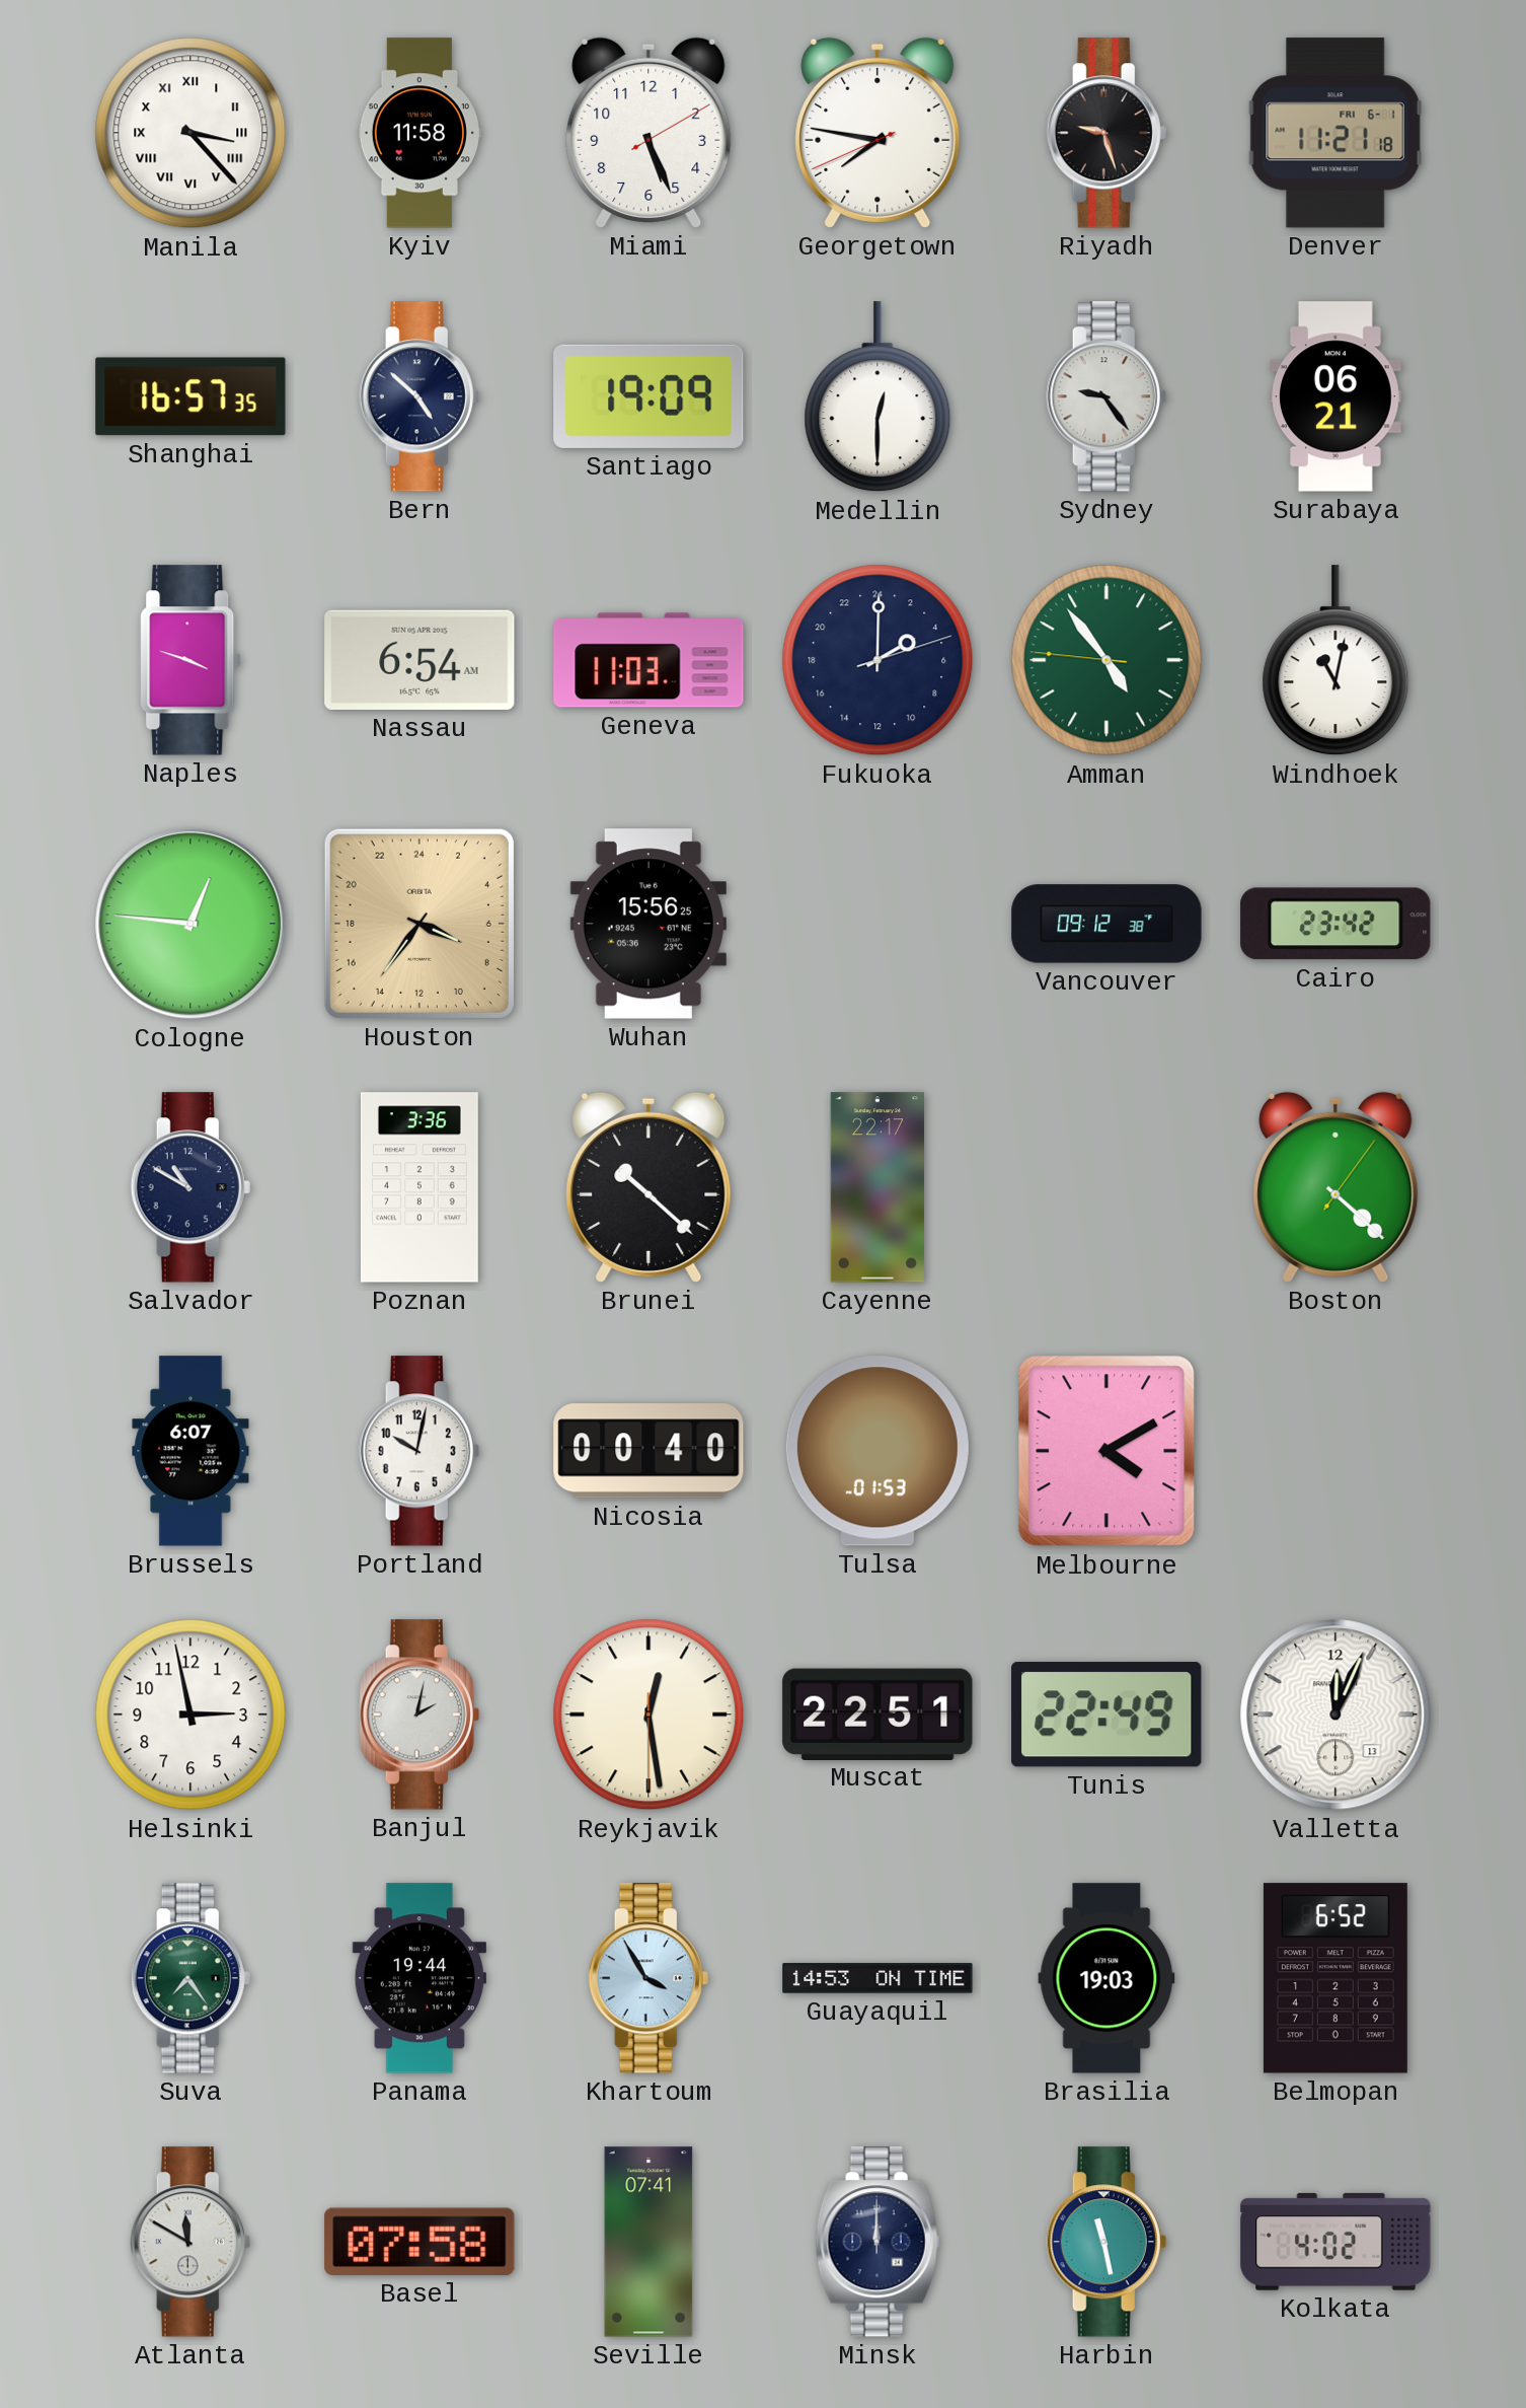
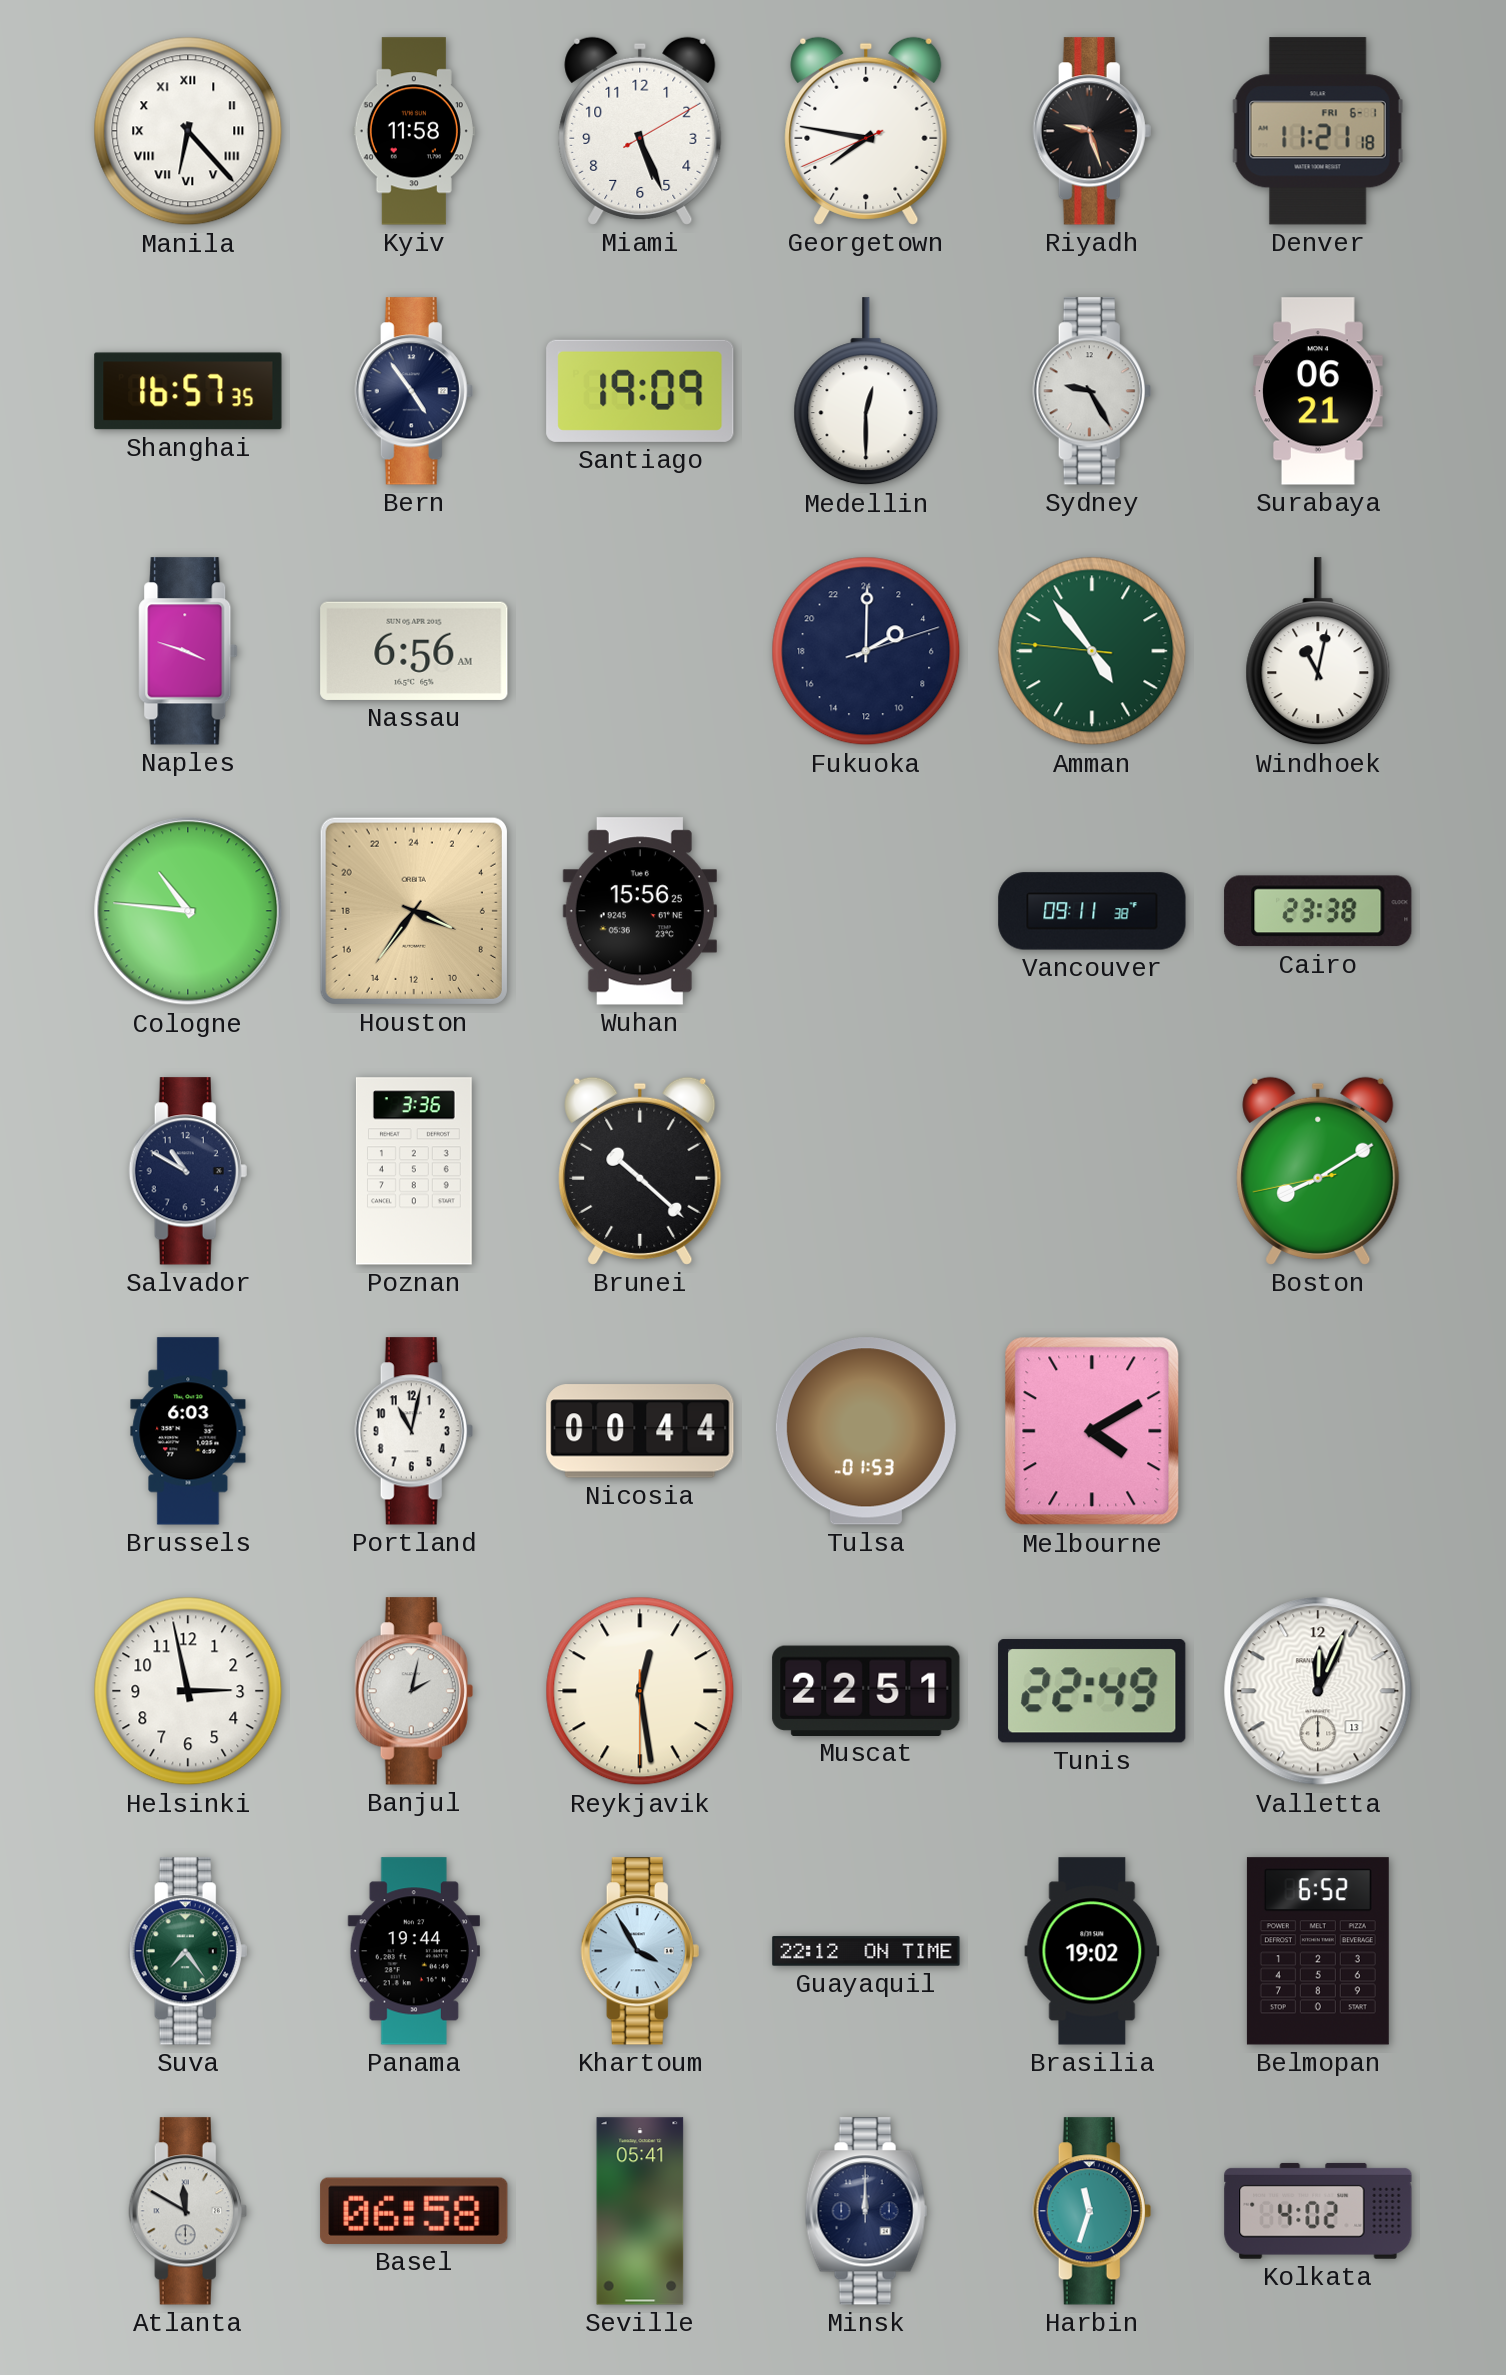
Manila: 3:23 -> 6:23
Bern: 4:52 -> 4:54
Sydney: 9:24 -> 9:25
Nassau: 6:54 -> 6:56
Geneva: 11:03 -> none
Cologne: 12:46 -> 10:46
Vancouver: 09:12 -> 09:11
Cairo: 23:42 -> 23:38
Cayenne: 22:17 -> none
Boston: 4:22 -> 8:09
Brussels: 6:07 -> 6:03
Portland: 10:02 -> 11:02
Nicosia: 00:40 -> 00:44
Guayaquil: 14:53 -> 22:12
Brasilia: 19:03 -> 19:02
Basel: 07:58 -> 06:58
Seville: 07:41 -> 05:41
Harbin: 11:28 -> 11:33
